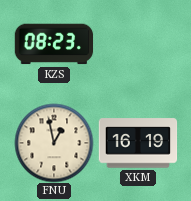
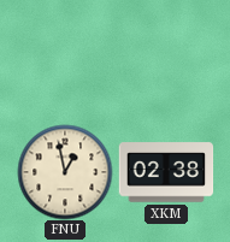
KZS: 08:23 -> none
XKM: 16:19 -> 02:38
